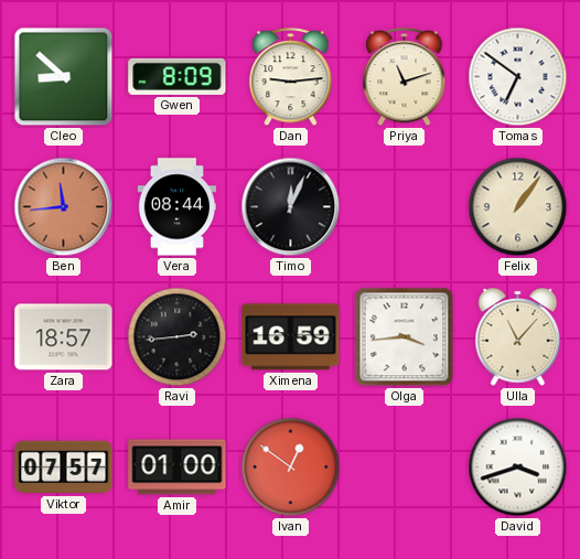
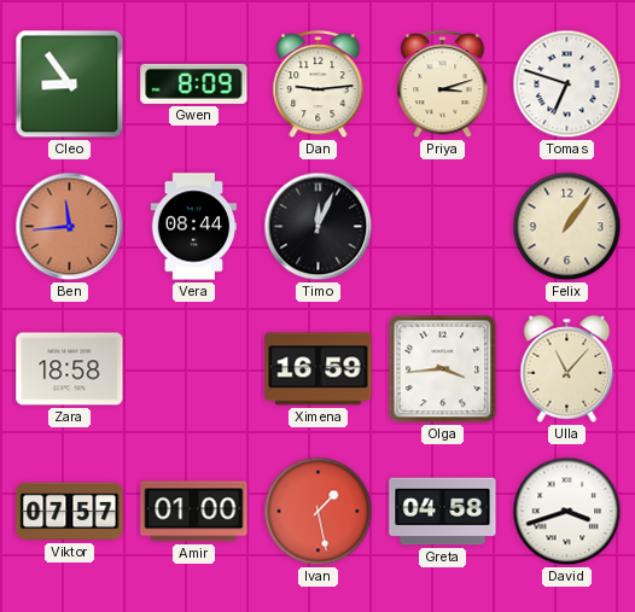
Cleo: 8:52 -> 8:54
Priya: 11:12 -> 3:12
Tomas: 6:51 -> 6:48
Zara: 18:57 -> 18:58
Ravi: 2:44 -> none
Ivan: 12:51 -> 1:28
Greta: none -> 04:58
